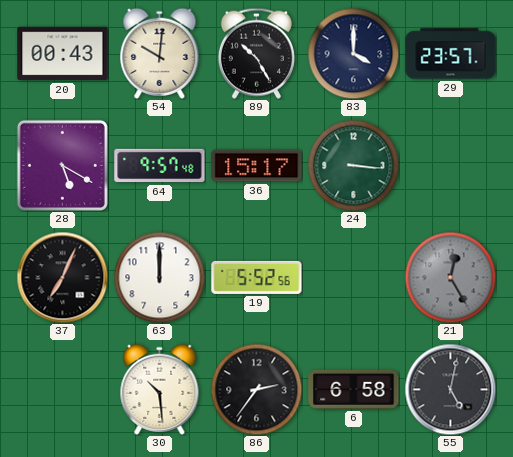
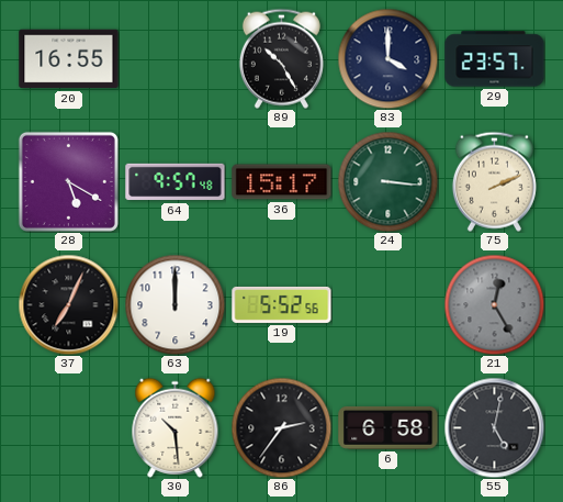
20: 00:43 -> 16:55
54: 10:01 -> none
75: none -> 2:11
